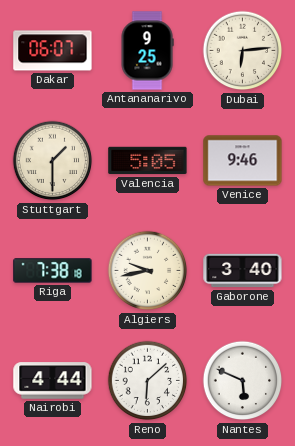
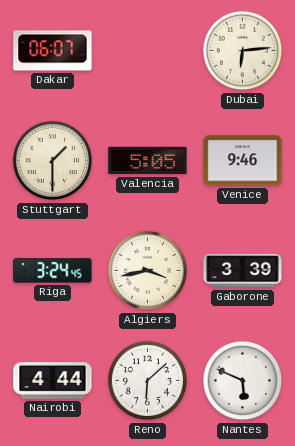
Antananarivo: 9:25 -> none
Riga: 7:38 -> 3:24
Algiers: 9:43 -> 3:43
Gaborone: 3:40 -> 3:39
